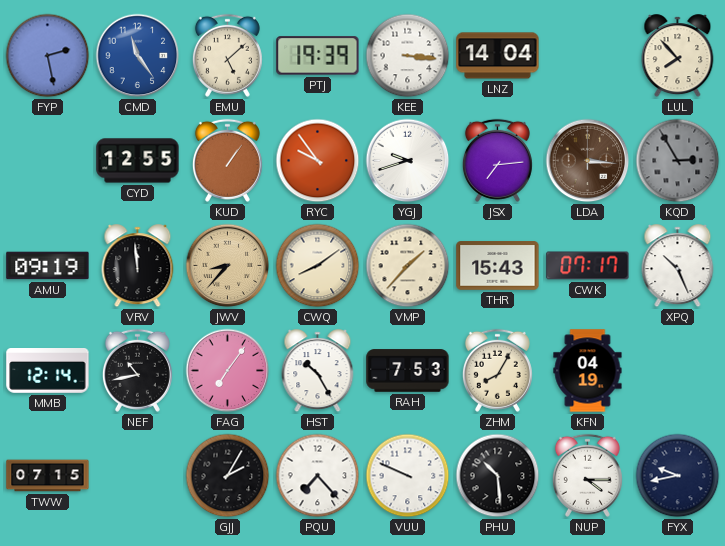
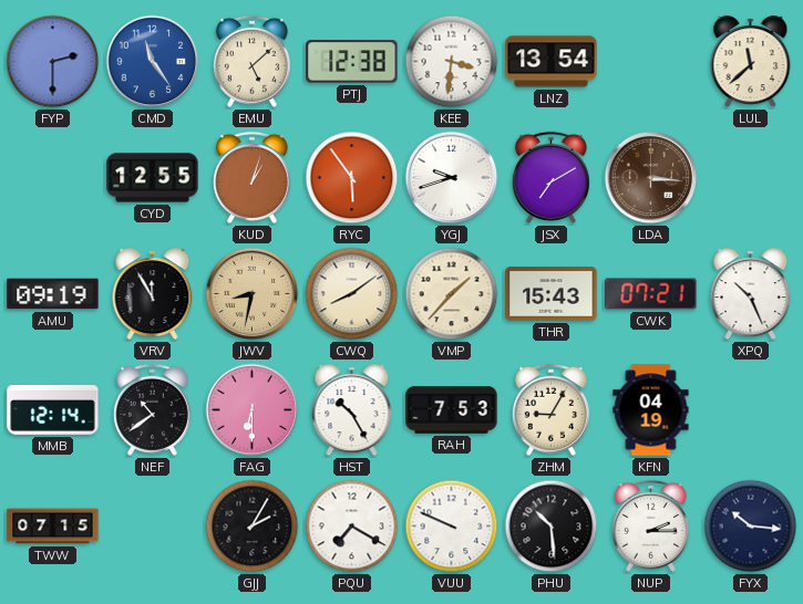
FYP: 2:28 -> 2:30
PTJ: 19:39 -> 12:38
KEE: 3:16 -> 3:31
LNZ: 14:04 -> 13:54
LUL: 7:53 -> 11:38
KUD: 1:06 -> 1:03
RYC: 9:54 -> 5:54
JSX: 7:14 -> 7:10
KQD: 2:55 -> none
VRV: 11:59 -> 11:55
JWV: 8:37 -> 8:32
CWK: 07:17 -> 07:21
NEF: 10:43 -> 10:39
FAG: 7:06 -> 6:30
ZHM: 8:05 -> 9:05
PQU: 7:23 -> 7:20
NUP: 4:15 -> 2:15
FYX: 9:43 -> 10:16
